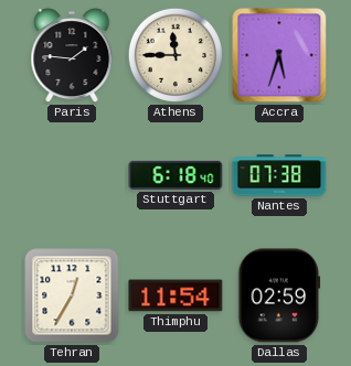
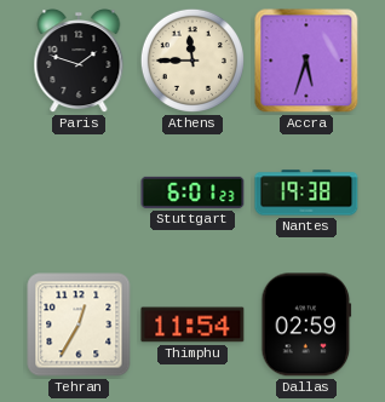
Paris: 1:46 -> 1:48
Stuttgart: 6:18 -> 6:01
Nantes: 07:38 -> 19:38
